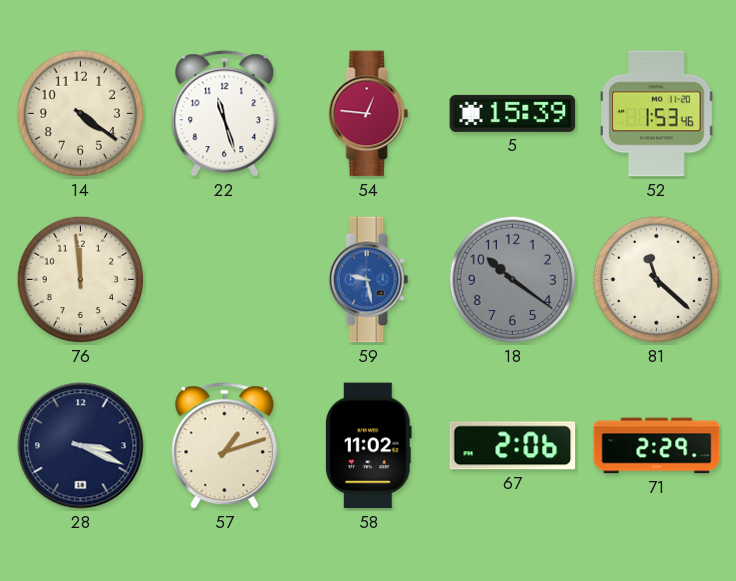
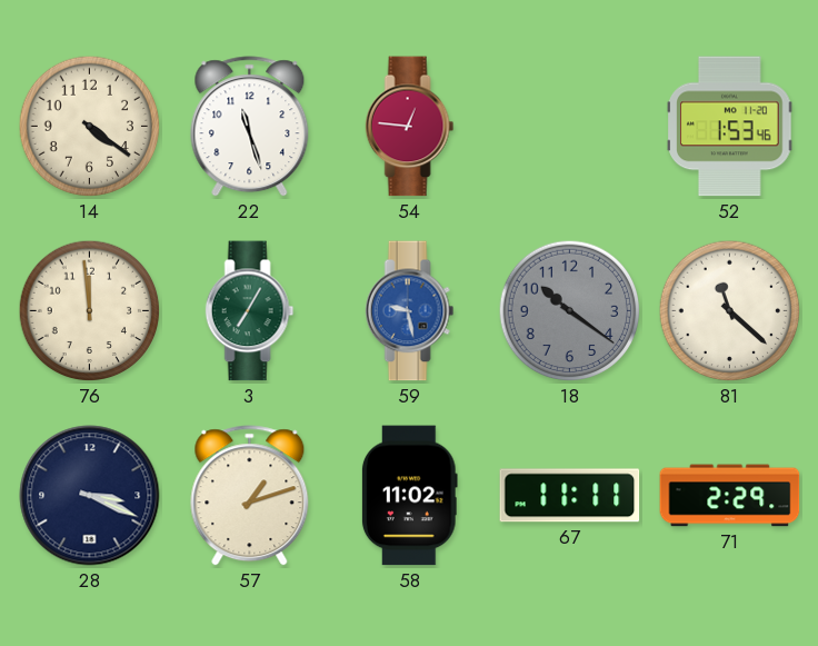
5: 15:39 -> none
3: none -> 7:05
67: 2:06 -> 11:11
